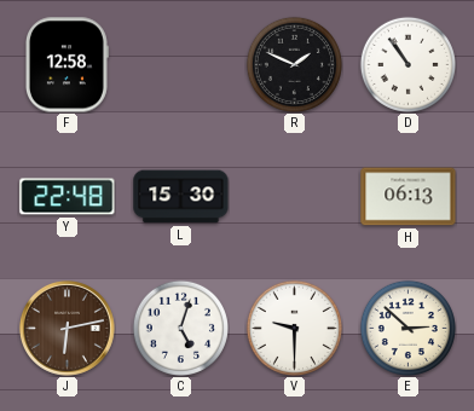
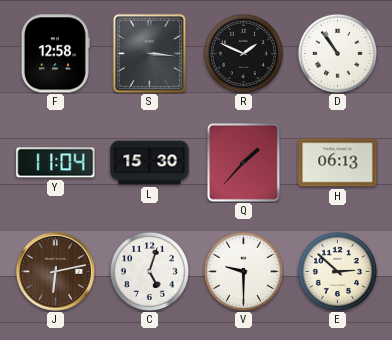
S: none -> 3:16
Y: 22:48 -> 11:04
Q: none -> 1:37
